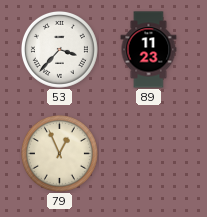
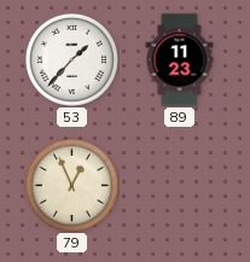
53: 3:37 -> 1:37
